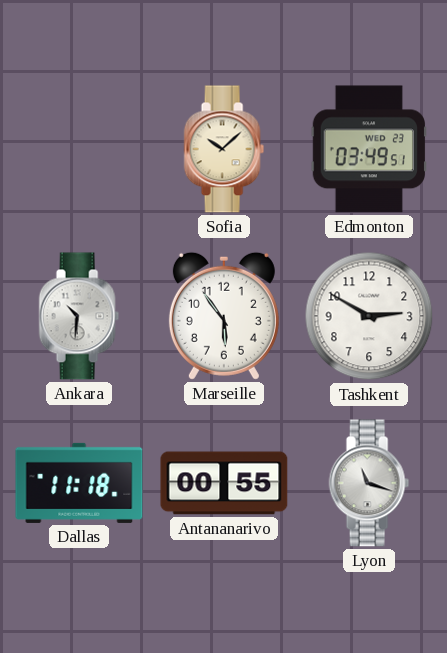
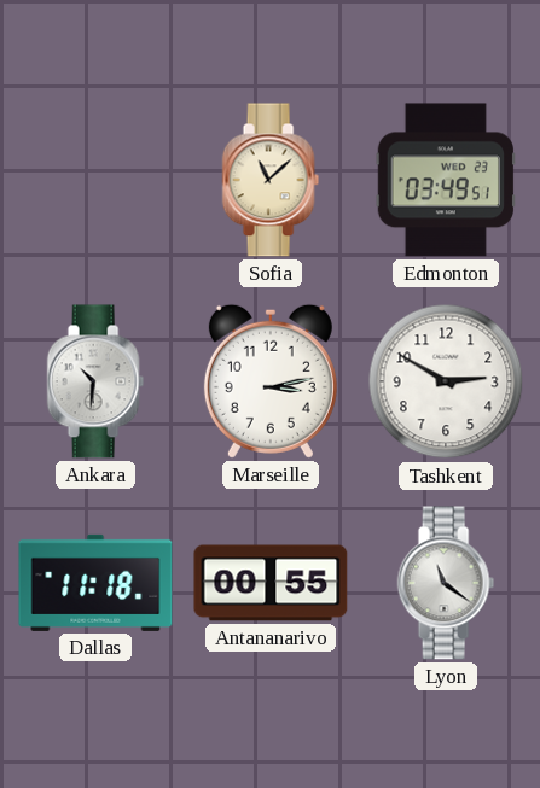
Sofia: 10:08 -> 11:08
Marseille: 5:54 -> 3:13
Lyon: 11:18 -> 11:21
